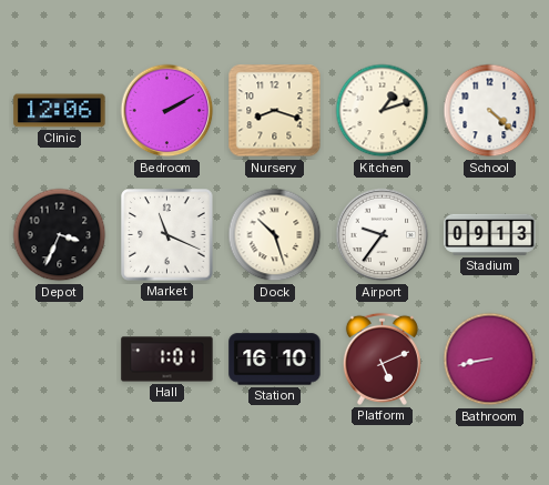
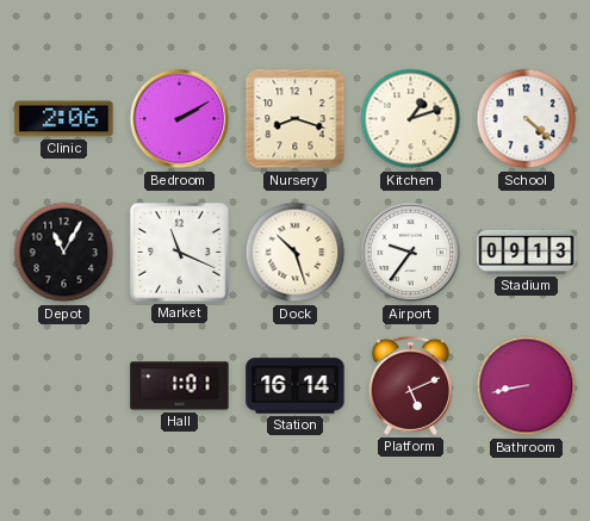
Clinic: 12:06 -> 2:06
Depot: 3:34 -> 11:05
Station: 16:10 -> 16:14
